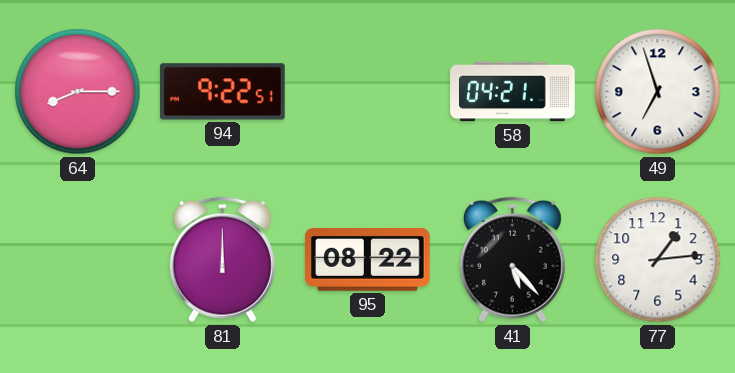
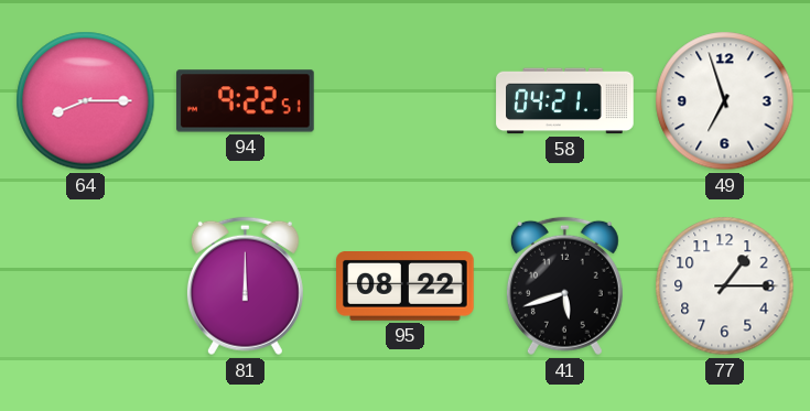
41: 5:23 -> 5:42
77: 1:14 -> 1:15
